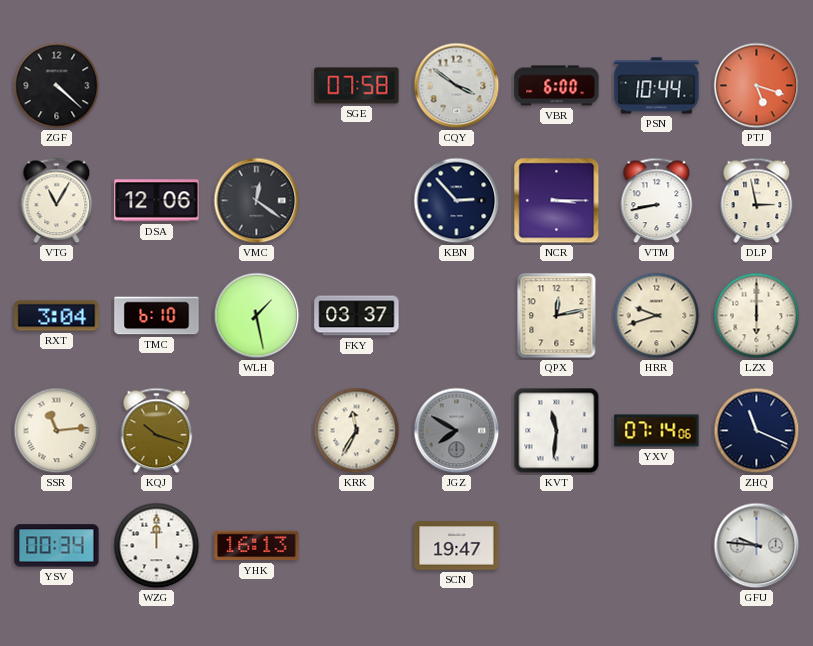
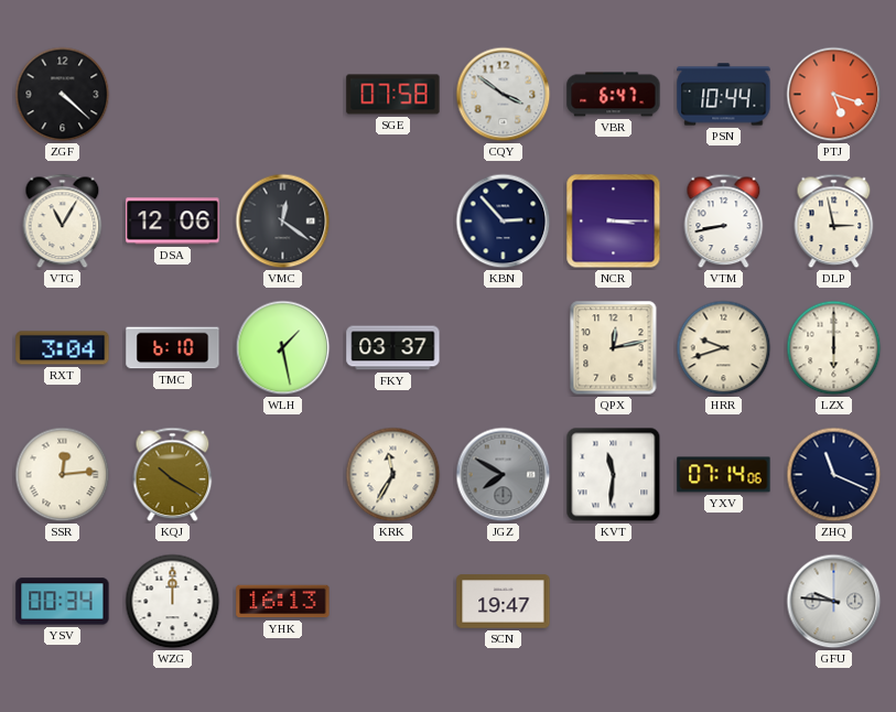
VBR: 6:00 -> 6:47
SSR: 11:14 -> 12:14
KQJ: 10:18 -> 10:20
